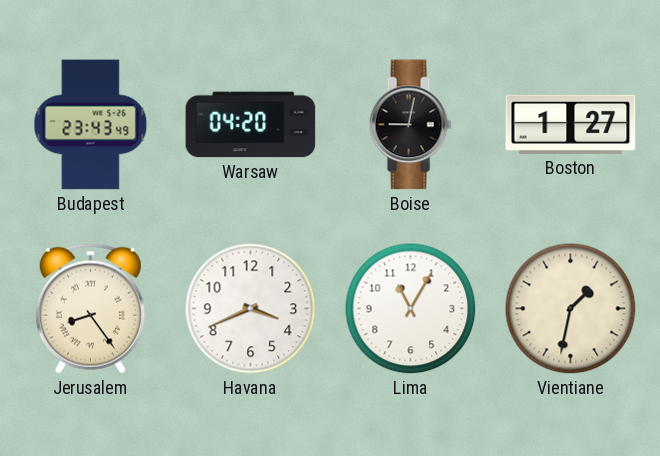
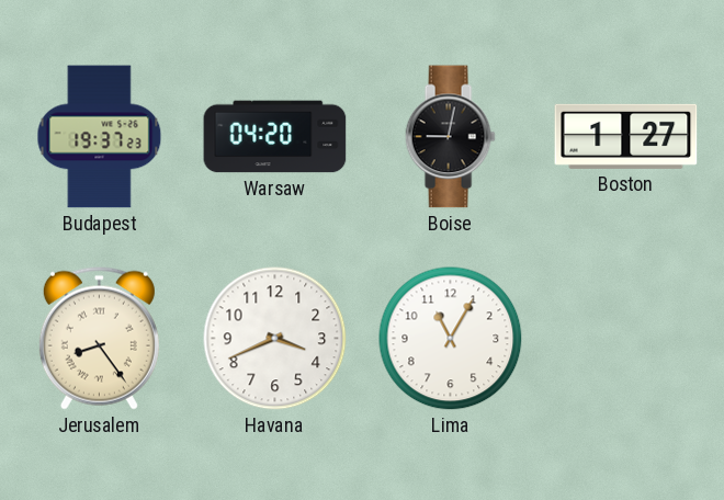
Budapest: 23:43 -> 19:37
Vientiane: 1:32 -> none
